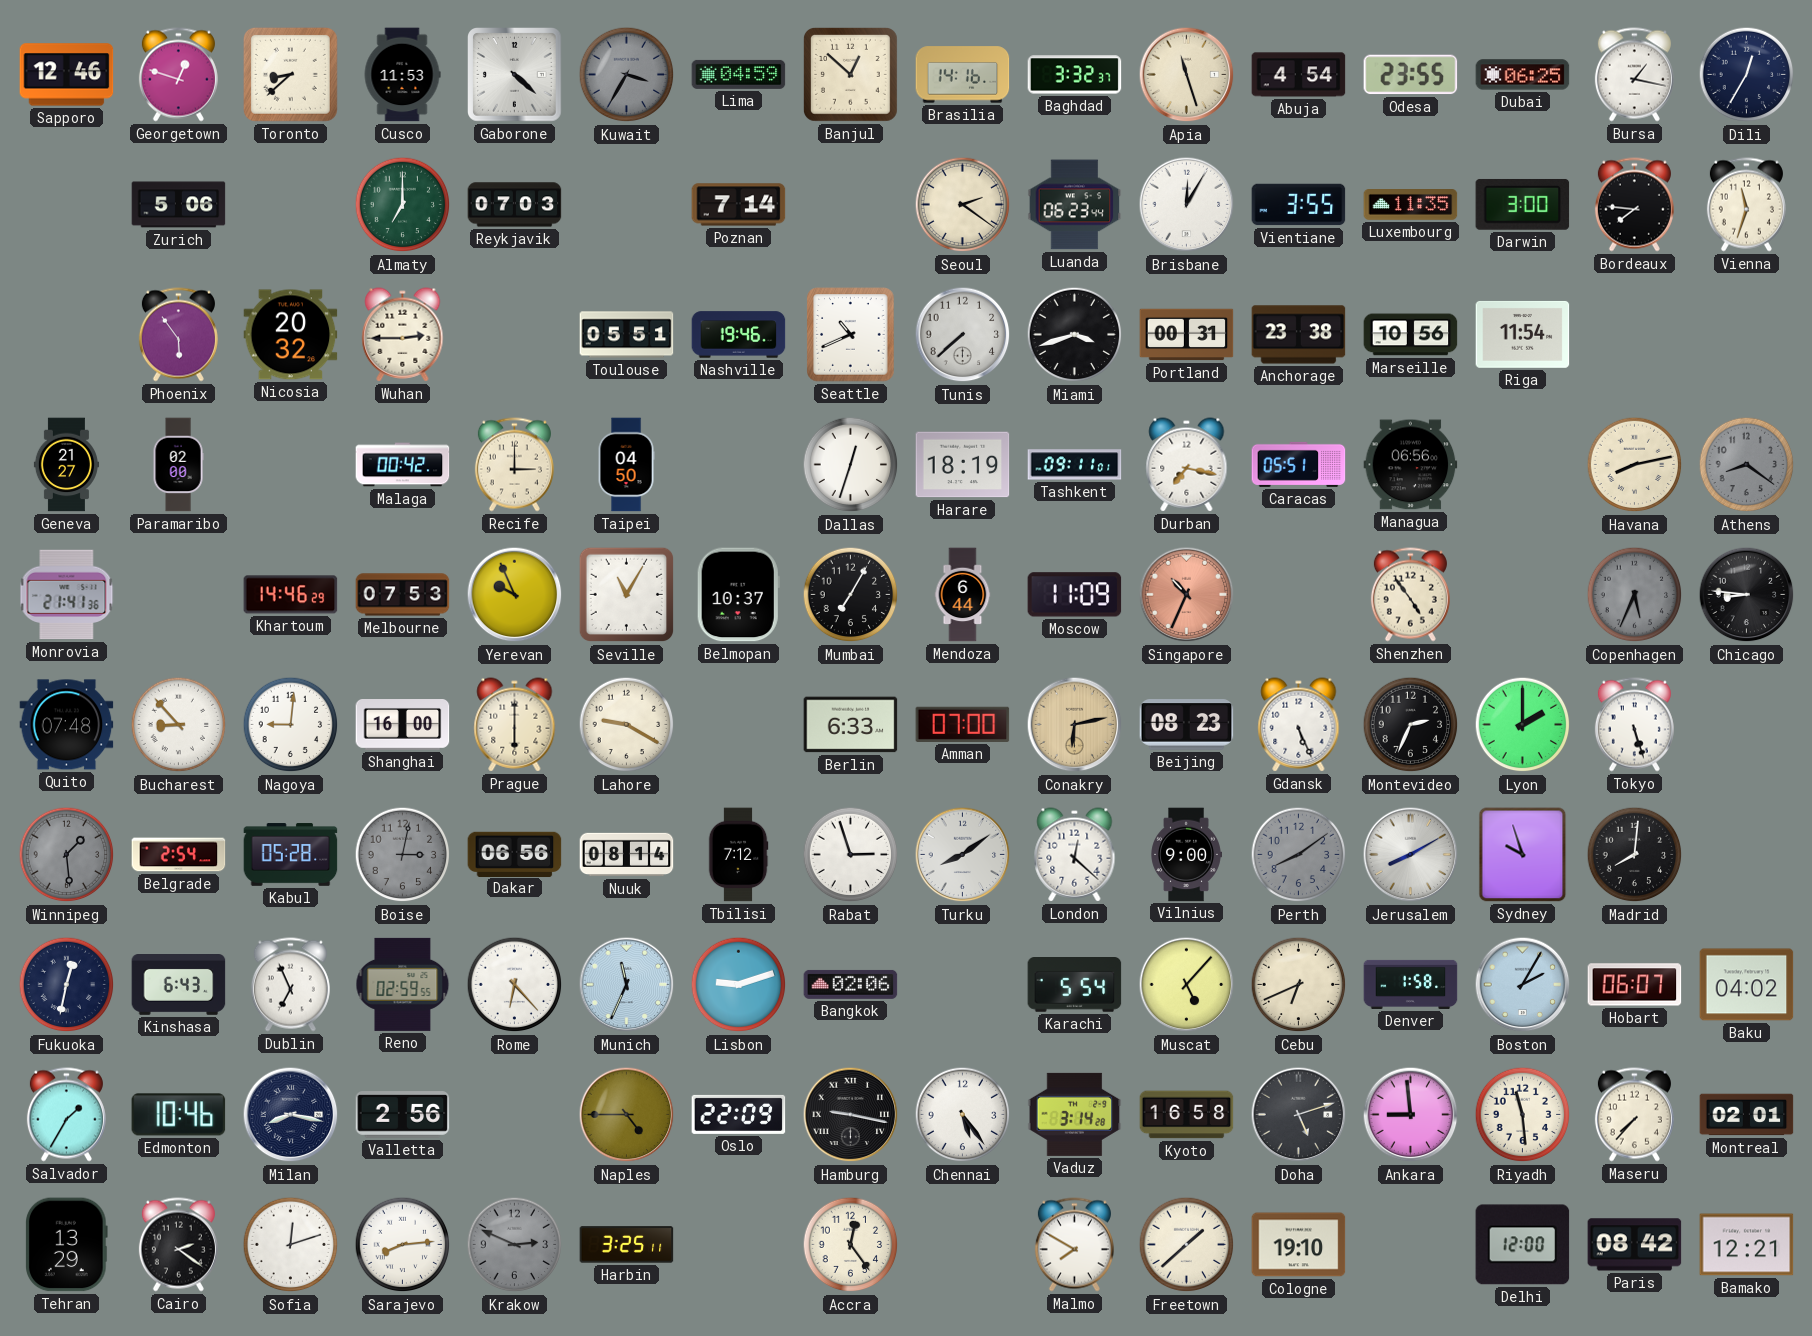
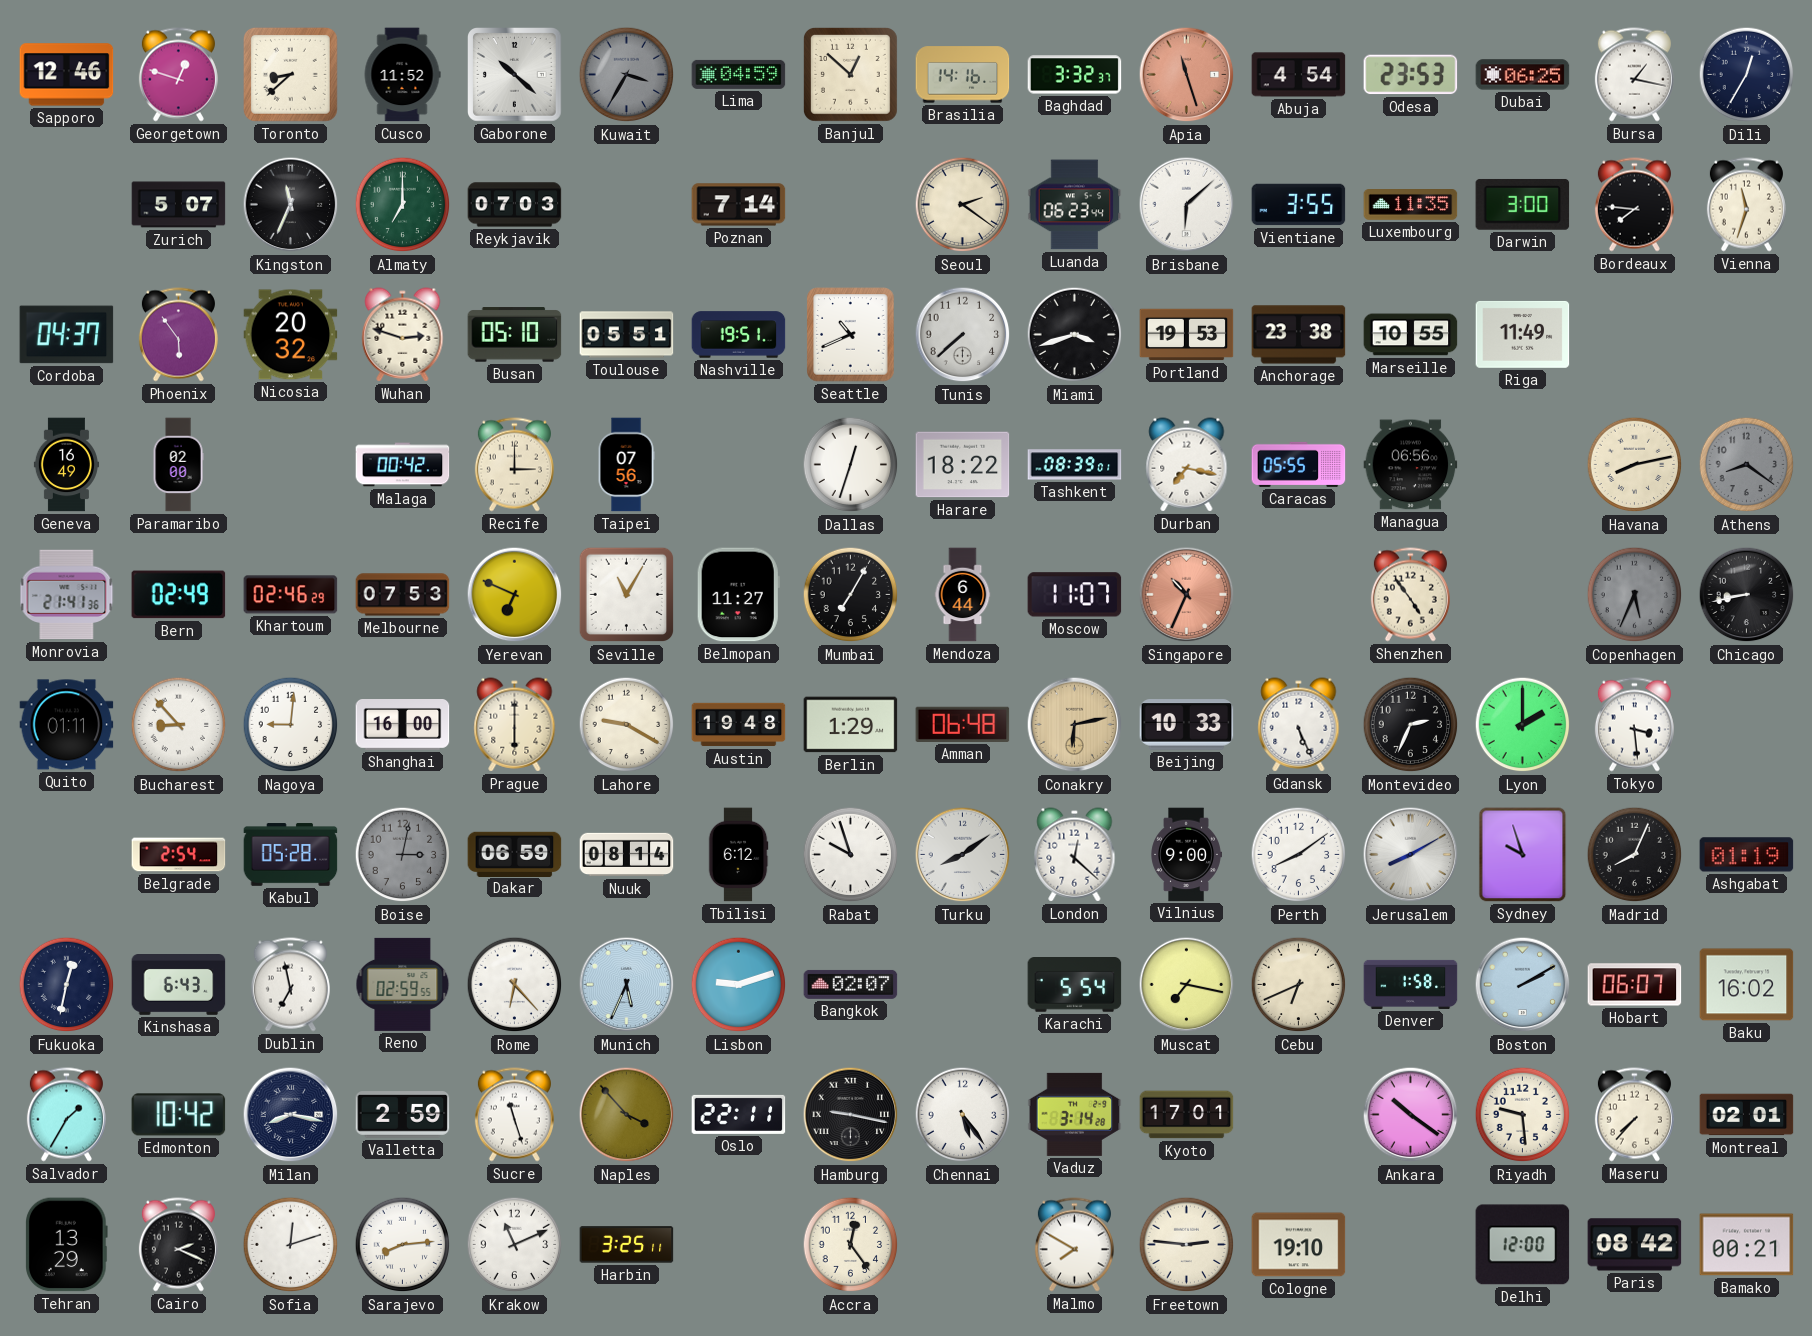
Cusco: 11:53 -> 11:52
Gaborone: 4:22 -> 10:22
Apia dial: cream -> salmon
Odesa: 23:55 -> 23:53
Zurich: 5:06 -> 5:07
Kingston: none -> 11:34
Brisbane: 12:05 -> 6:08
Cordoba: none -> 04:37
Wuhan: 2:45 -> 2:48
Busan: none -> 05:10
Nashville: 19:46 -> 19:51
Portland: 00:31 -> 19:53
Marseille: 10:56 -> 10:55
Riga: 11:54 -> 11:49
Geneva: 21:27 -> 16:49
Taipei: 04:50 -> 07:56
Harare: 18:19 -> 18:22
Tashkent: 09:11 -> 08:39
Caracas: 05:51 -> 05:55
Bern: none -> 02:49
Khartoum: 14:46 -> 02:46
Yerevan: 9:56 -> 6:49
Belmopan: 10:37 -> 11:27
Moscow: 11:09 -> 11:07
Chicago: 8:46 -> 8:43
Quito: 07:48 -> 01:11
Austin: none -> 19:48
Berlin: 6:33 -> 1:29
Amman: 07:00 -> 06:48
Beijing: 08:23 -> 10:33
Tokyo: 5:27 -> 3:29
Winnipeg: 1:29 -> none
Dakar: 06:56 -> 06:59
Tbilisi: 7:12 -> 6:12
Rabat: 2:57 -> 9:57
Perth dial: grey -> white
Madrid: 8:01 -> 8:04
Ashgabat: none -> 01:19
Dublin: 6:56 -> 6:58
Munich: 11:34 -> 5:34
Bangkok: 02:06 -> 02:07
Muscat: 5:07 -> 7:17
Boston: 2:05 -> 2:10
Baku: 04:02 -> 16:02
Edmonton: 10:46 -> 10:42
Valletta: 2:56 -> 2:59
Sucre: none -> 11:27
Naples: 4:45 -> 3:53
Oslo: 22:09 -> 22:11
Kyoto: 16:58 -> 17:01
Doha: 5:12 -> none
Ankara: 8:59 -> 10:21
Riyadh: 11:29 -> 9:29
Cairo: 2:21 -> 2:19
Krakow: 2:49 -> 11:11
Krakow dial: grey -> white
Freetown: 1:38 -> 2:46
Bamako: 12:21 -> 00:21
